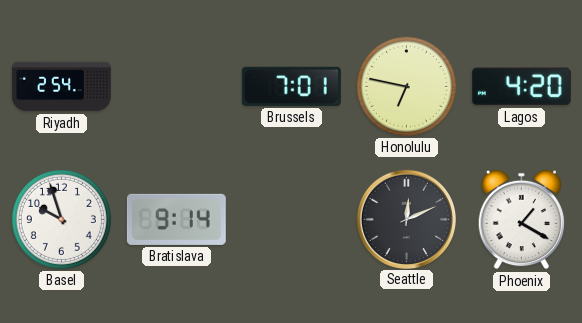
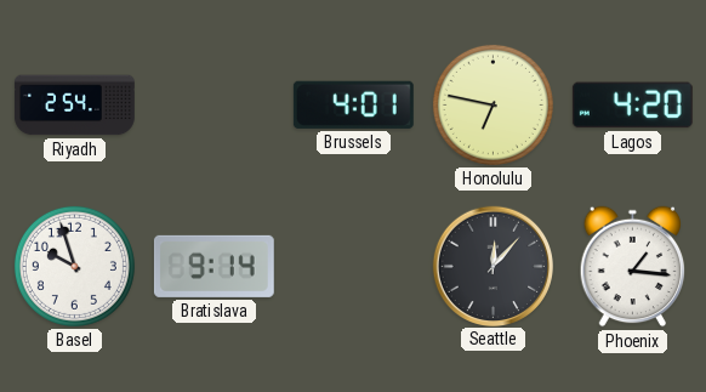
Brussels: 7:01 -> 4:01
Seattle: 12:11 -> 12:07
Phoenix: 1:20 -> 1:16
